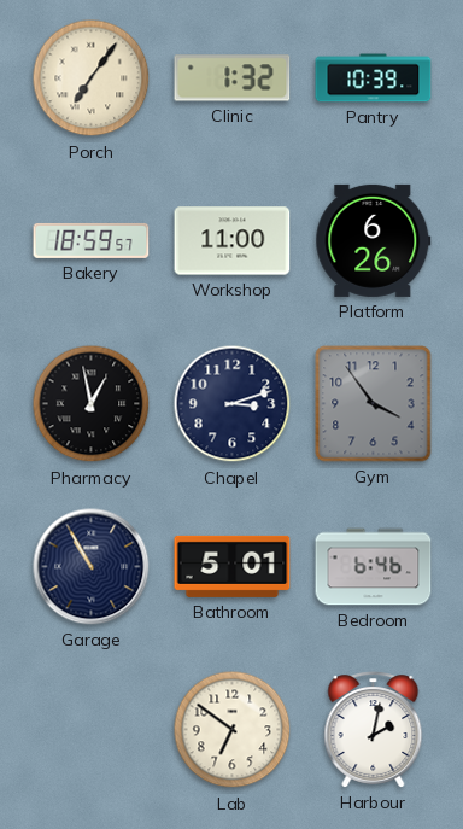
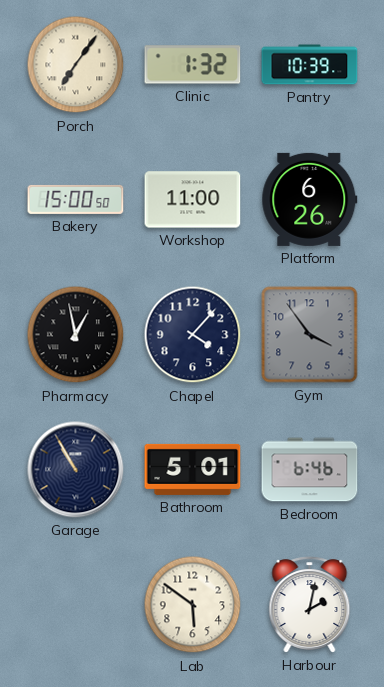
Bakery: 18:59 -> 15:00
Chapel: 3:12 -> 4:07
Lab: 6:51 -> 5:51
